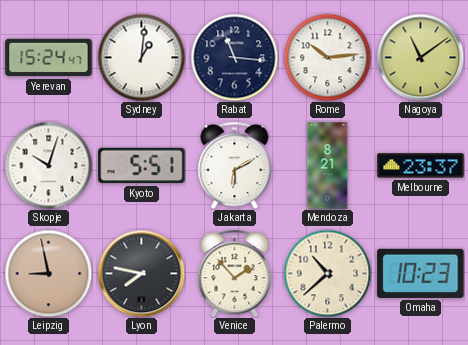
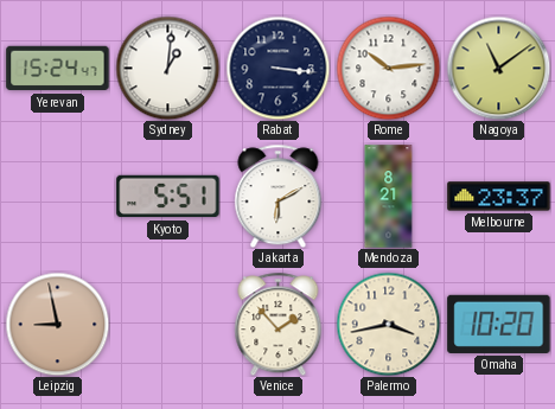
Rabat: 11:16 -> 3:16
Skopje: 10:03 -> none
Lyon: 7:47 -> none
Palermo: 10:38 -> 3:43
Omaha: 10:23 -> 10:20
